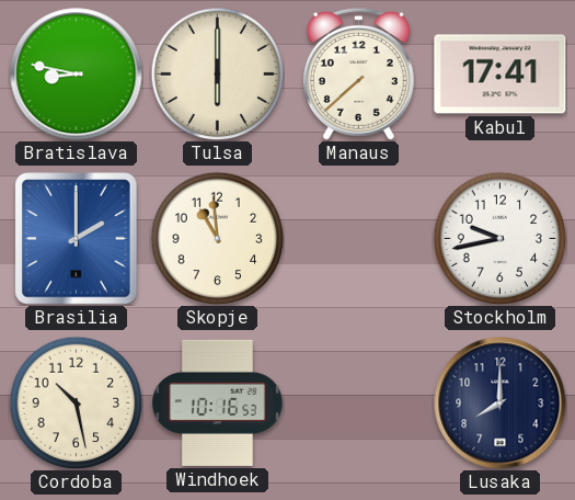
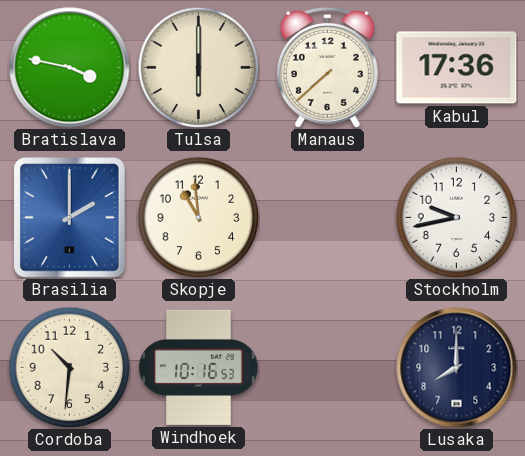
Bratislava: 8:47 -> 3:47
Kabul: 17:41 -> 17:36
Cordoba: 10:28 -> 10:31
